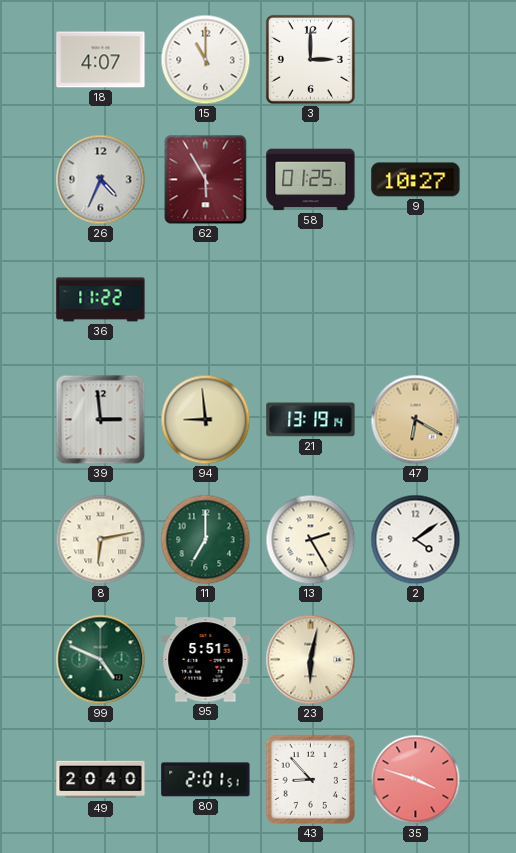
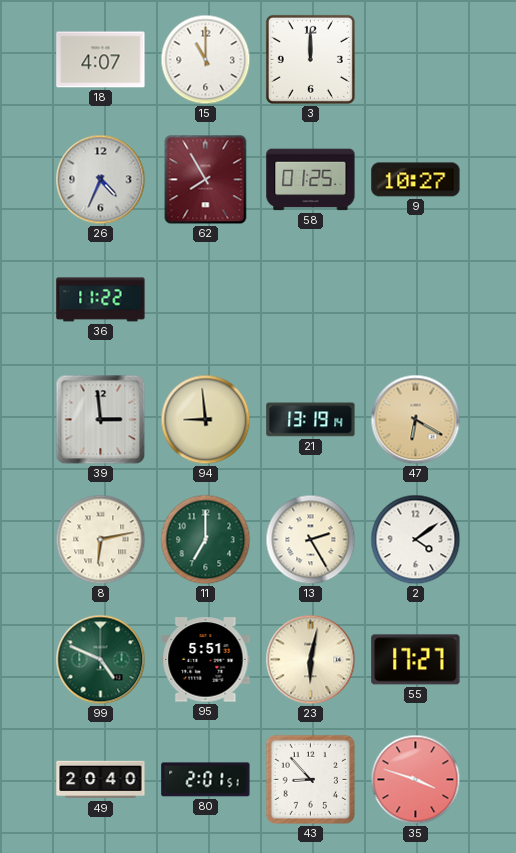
3: 3:00 -> 12:00
62: 5:55 -> 7:55
55: none -> 17:27
